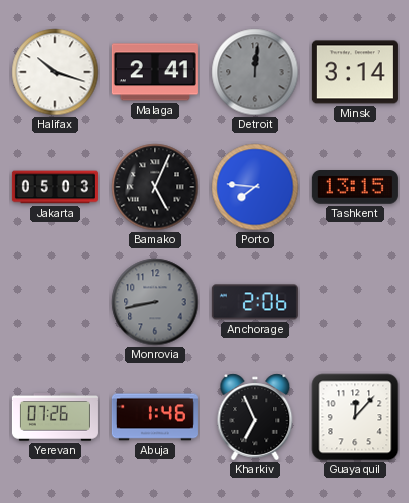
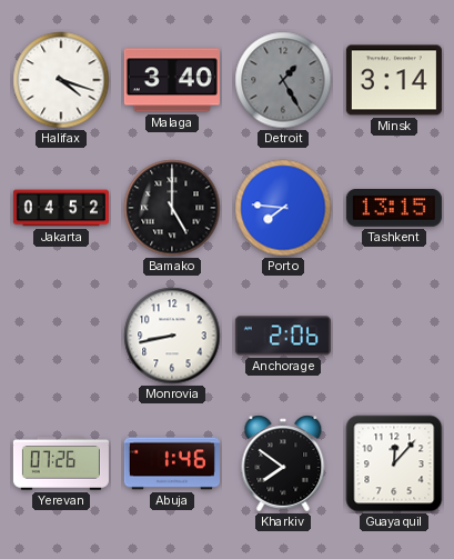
Halifax: 10:18 -> 4:18
Malaga: 2:41 -> 3:40
Detroit: 12:01 -> 1:25
Jakarta: 05:03 -> 04:52
Bamako: 5:04 -> 5:00
Monrovia dial: grey -> white
Kharkiv: 6:56 -> 7:51
